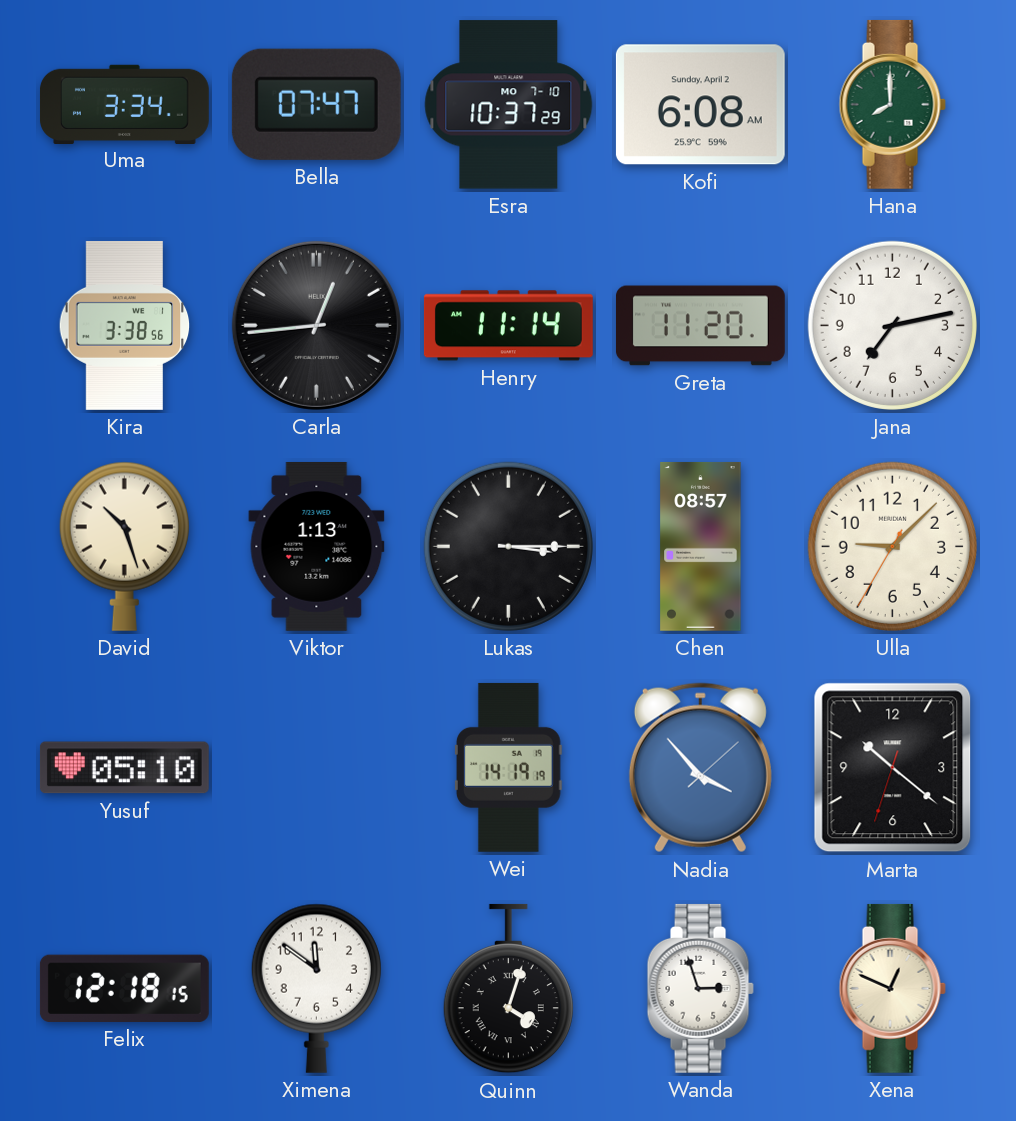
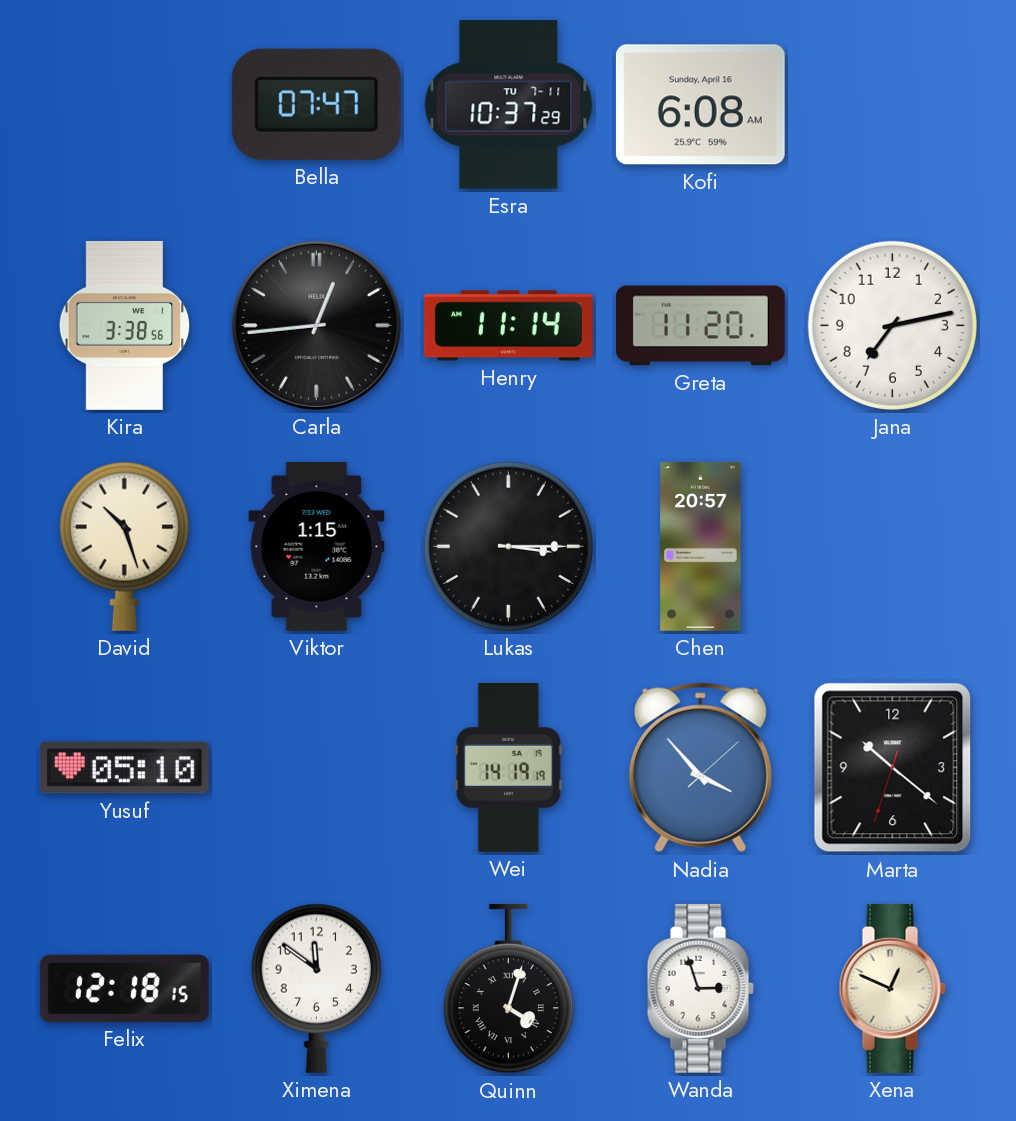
Uma: 3:34 -> none
Esra date: MO 7-10 -> TU 7-11
Kofi date: Sunday, April 2 -> Sunday, April 16
Hana: 8:00 -> none
Viktor: 1:13 -> 1:15
Chen: 08:57 -> 20:57
Ulla: 9:07 -> none
